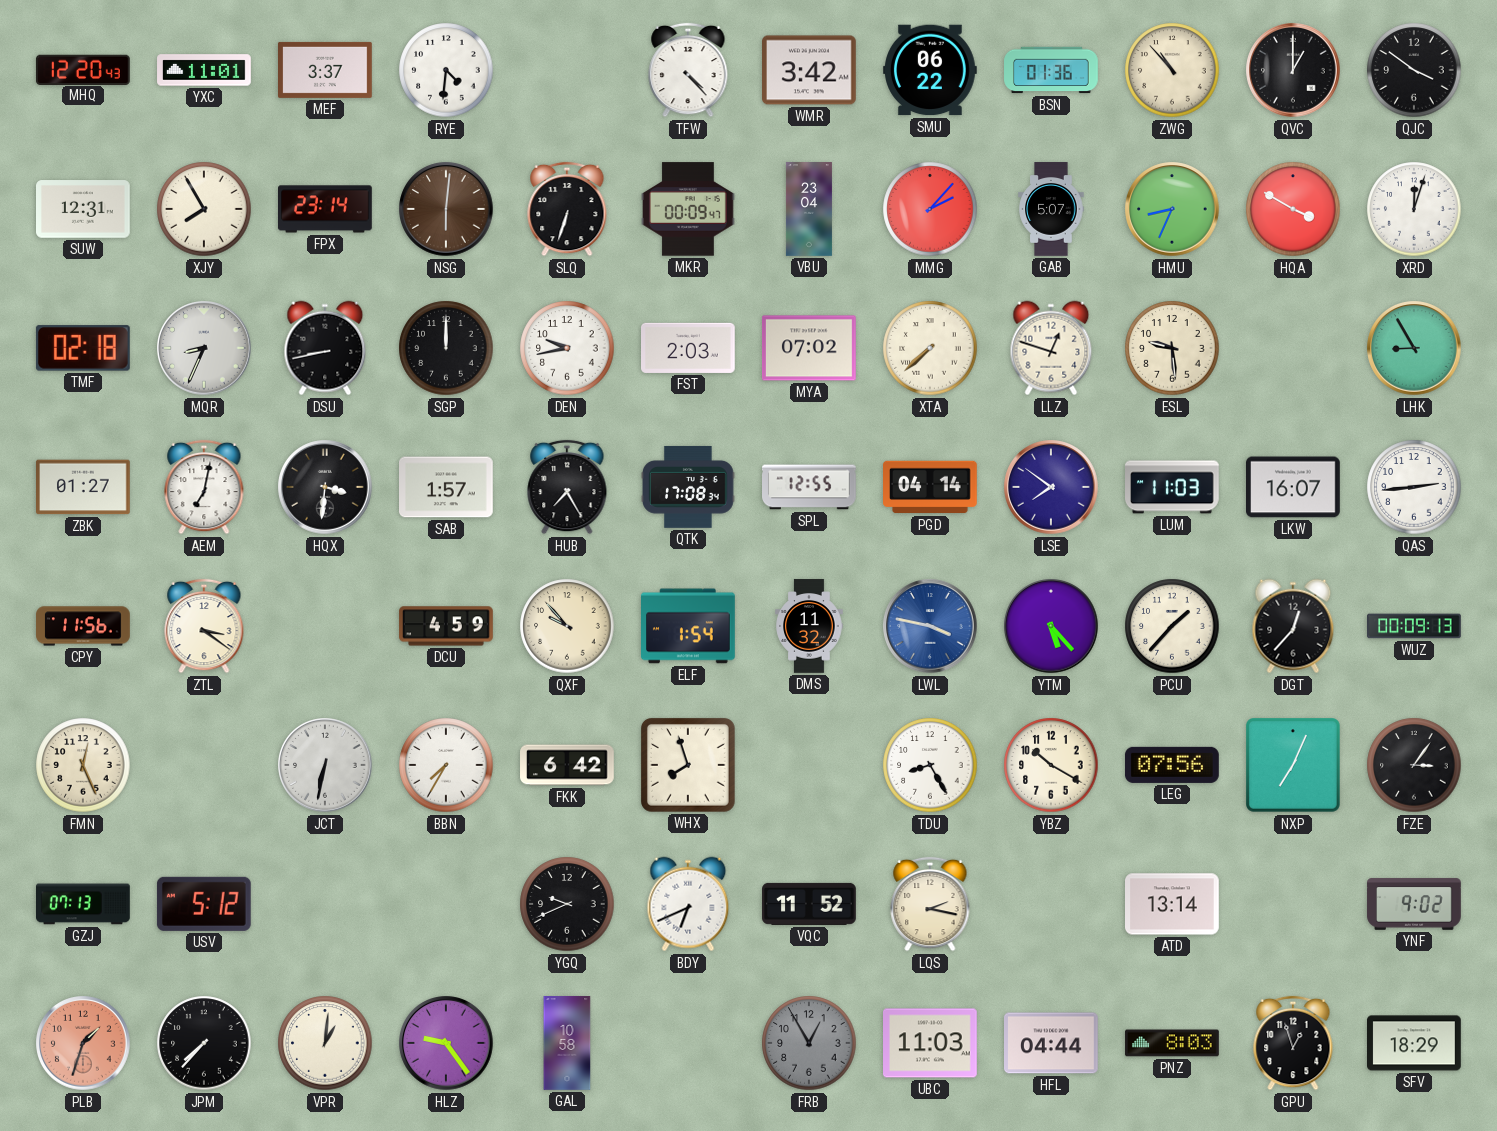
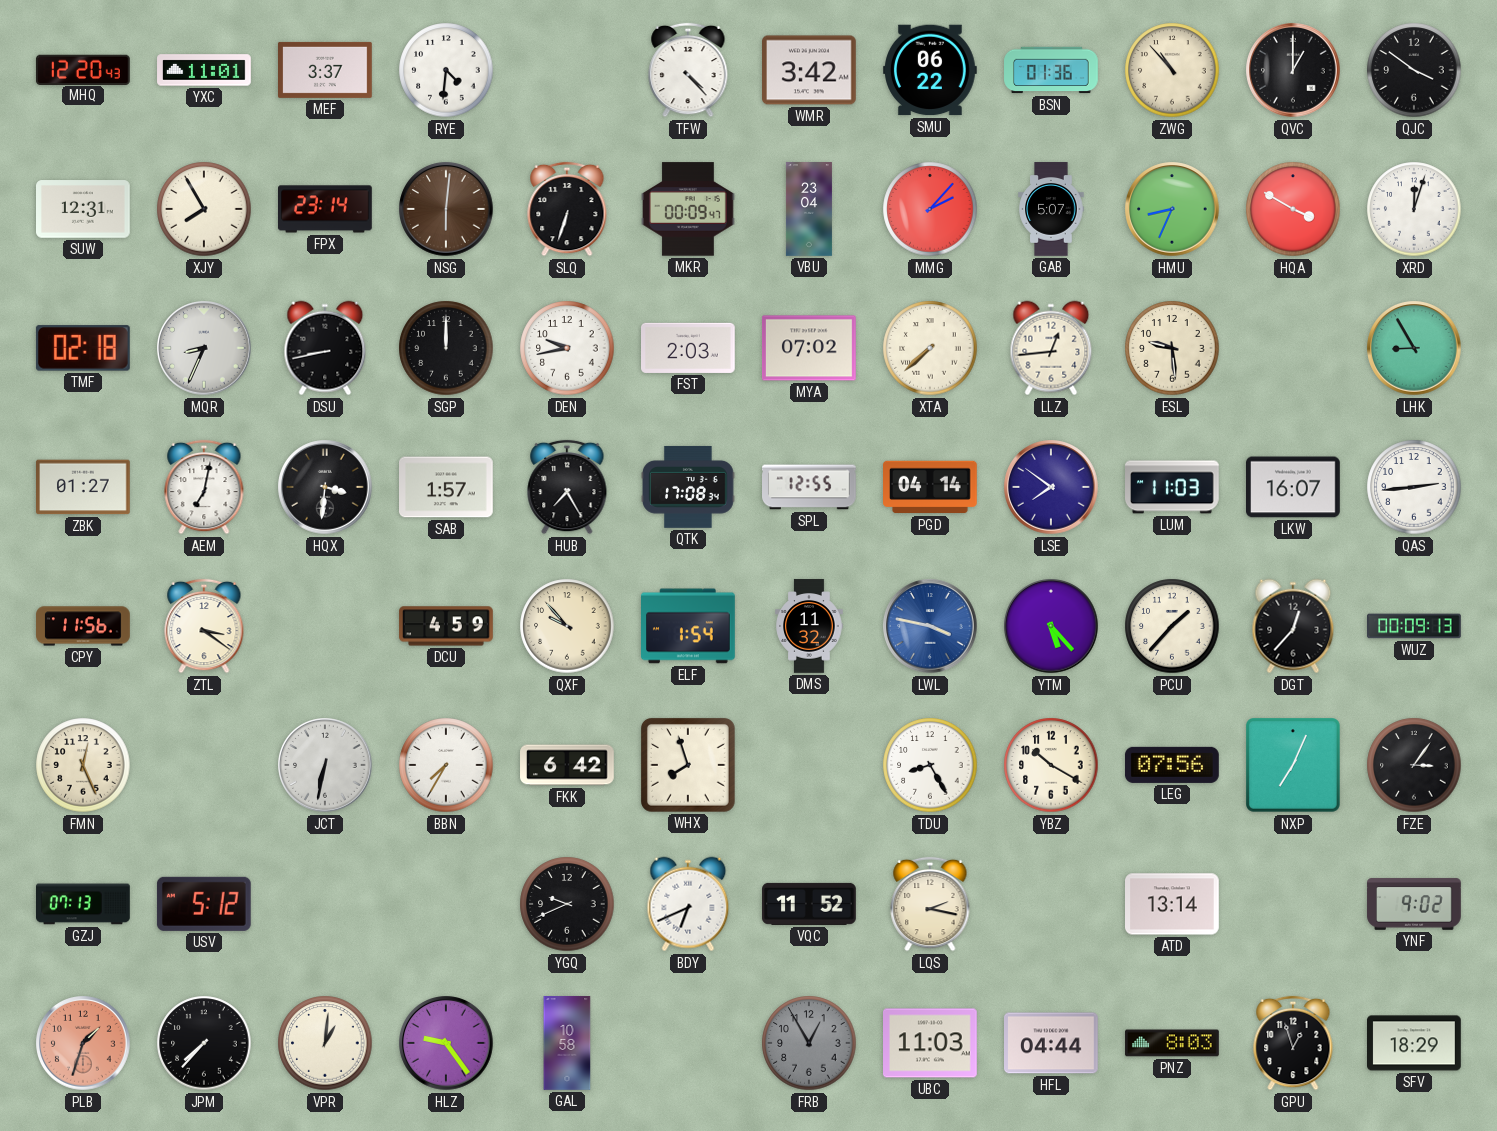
LLZ: 12:48 -> 12:44
